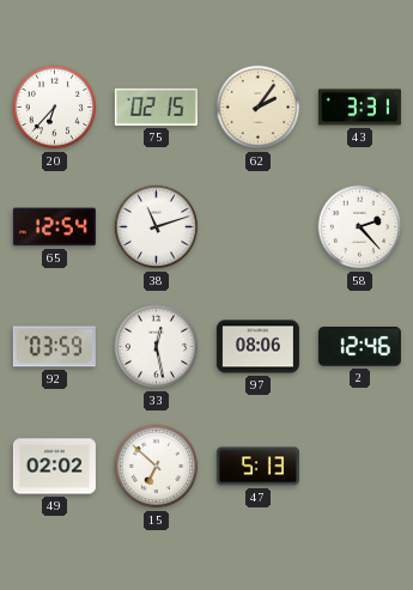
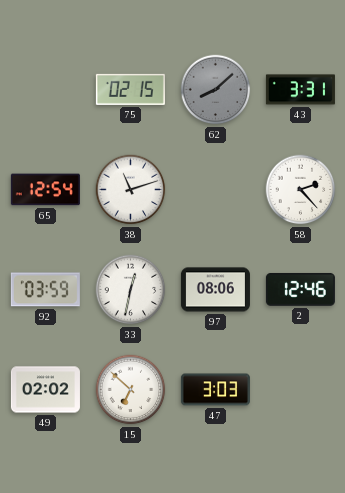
20: 6:37 -> none
62: 2:06 -> 8:08
62 dial: cream -> grey
33: 12:28 -> 12:32
47: 5:13 -> 3:03
